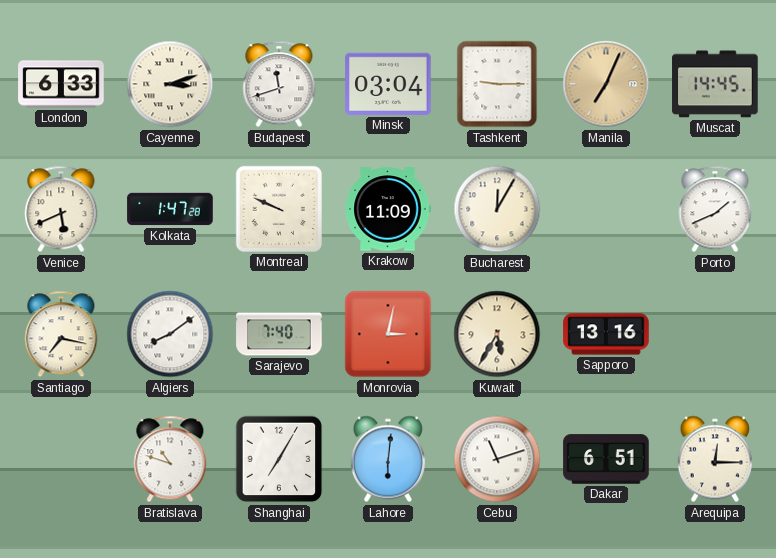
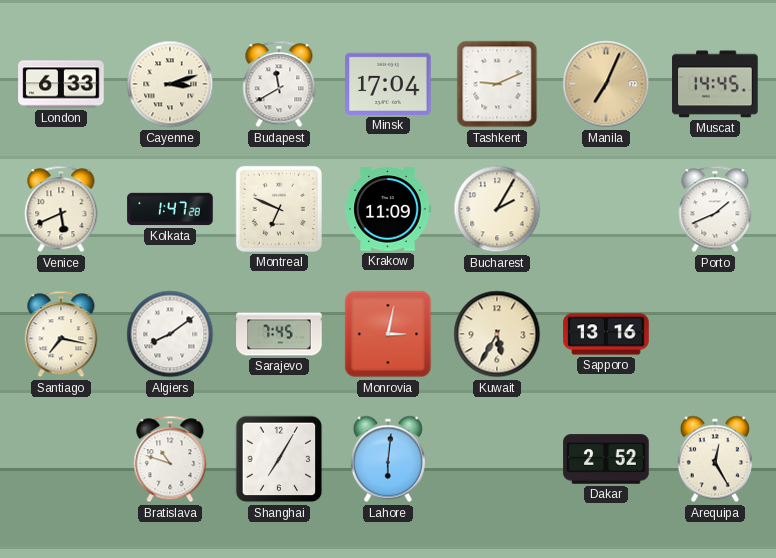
Budapest: 11:42 -> 11:40
Minsk: 03:04 -> 17:04
Tashkent: 9:15 -> 9:11
Montreal: 9:49 -> 6:49
Bucharest: 12:05 -> 2:05
Sarajevo: 7:40 -> 7:45
Cebu: 11:12 -> none
Dakar: 6:51 -> 2:52
Arequipa: 12:15 -> 12:25
